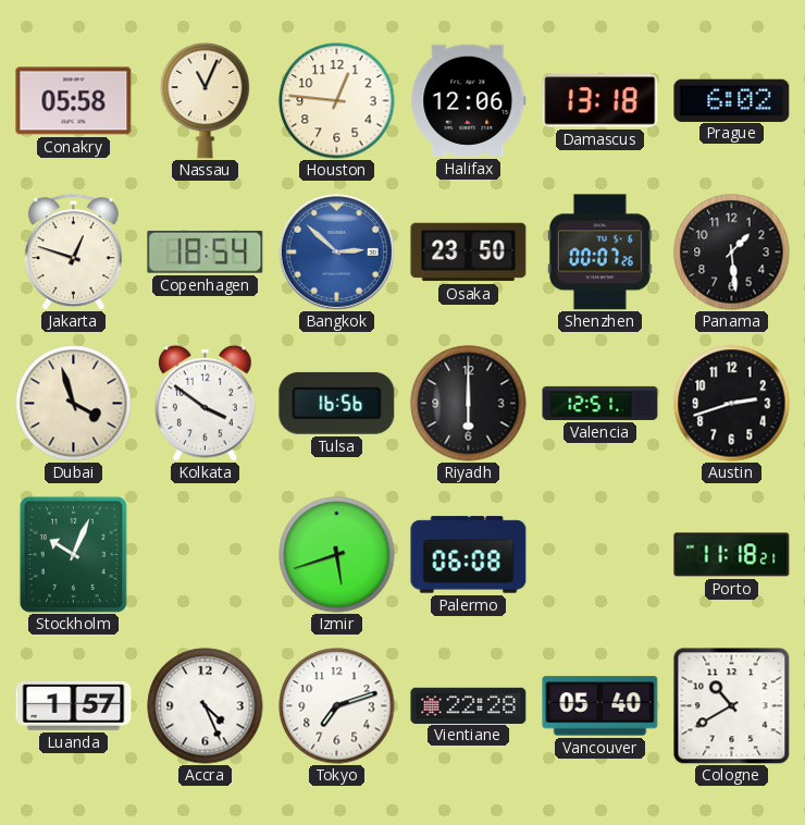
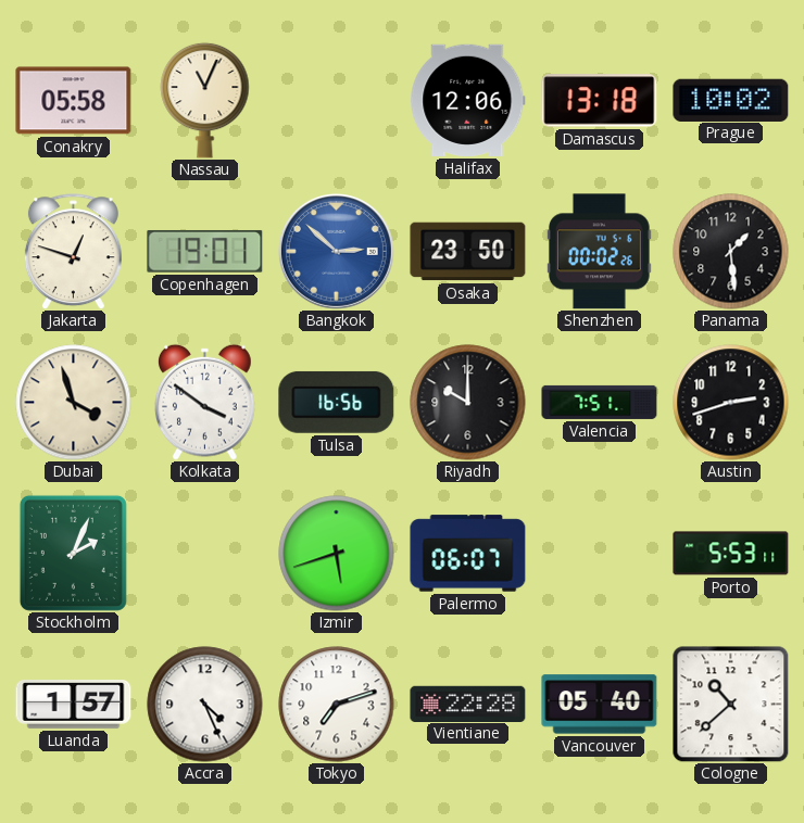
Houston: 12:46 -> none
Prague: 6:02 -> 10:02
Copenhagen: 18:54 -> 19:01
Shenzhen: 00:07 -> 00:02
Riyadh: 6:00 -> 10:00
Valencia: 12:51 -> 7:51
Stockholm: 10:04 -> 2:04
Palermo: 06:08 -> 06:07
Porto: 11:18 -> 5:53
Cologne: 10:40 -> 10:38
